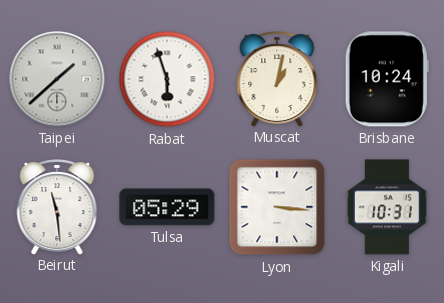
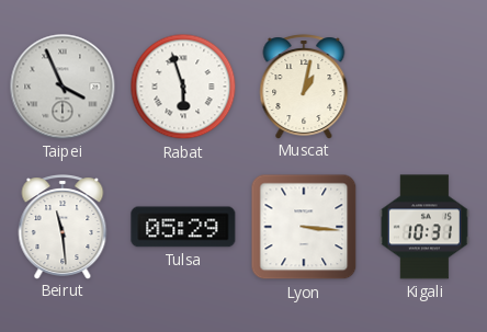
Taipei: 1:38 -> 3:56
Brisbane: 10:24 -> none
